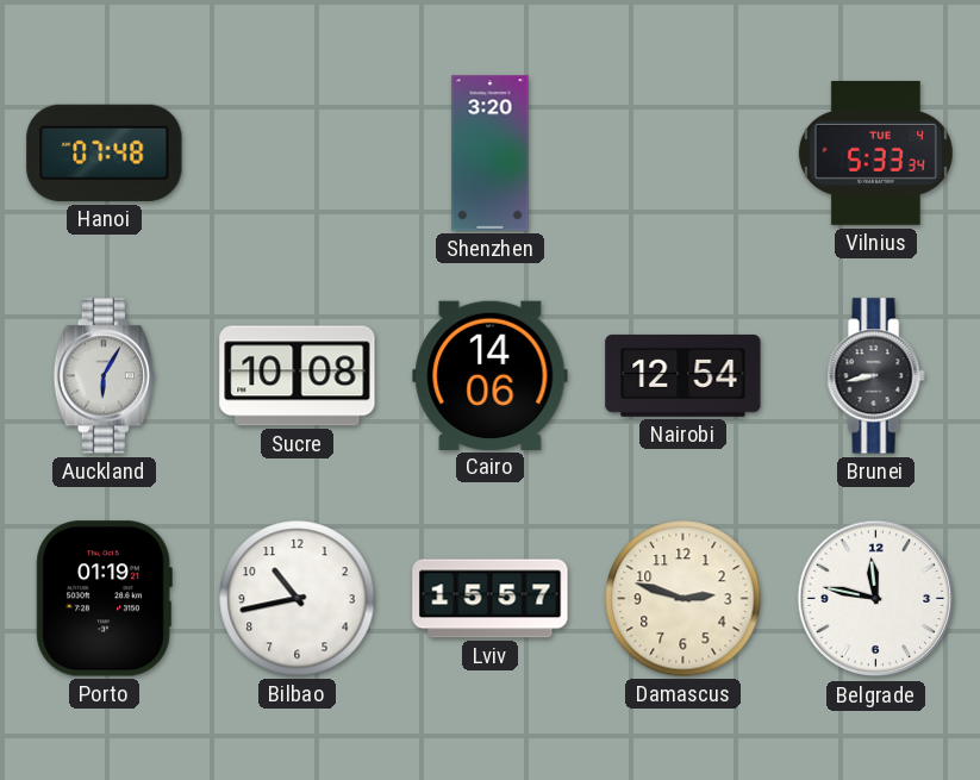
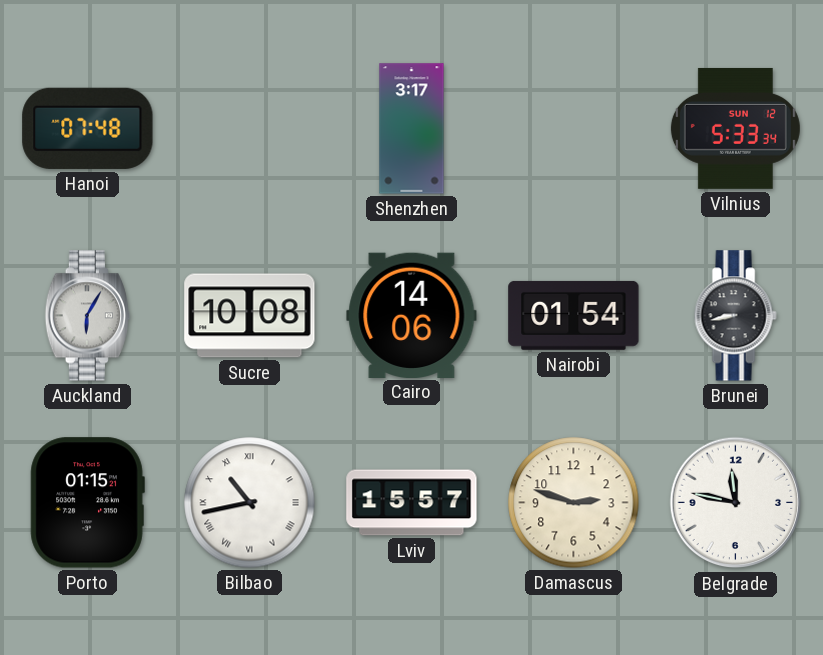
Shenzhen: 3:20 -> 3:17
Vilnius date: TUE 4 -> SUN 12
Nairobi: 12:54 -> 01:54
Porto: 01:19 -> 01:15
Bilbao numerals: Arabic -> Roman
